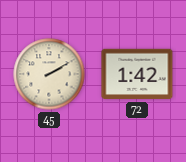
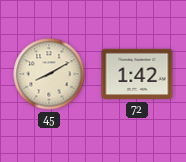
45: 2:10 -> 8:10
